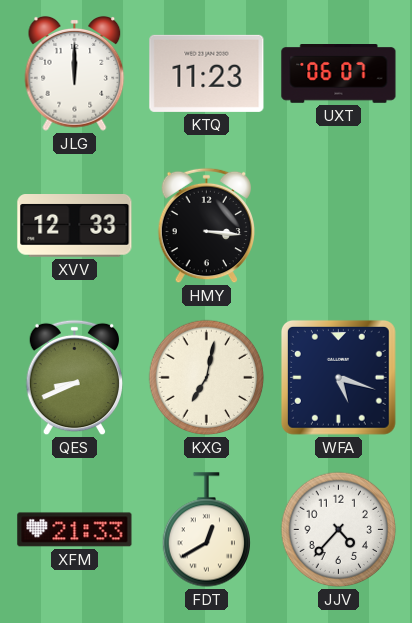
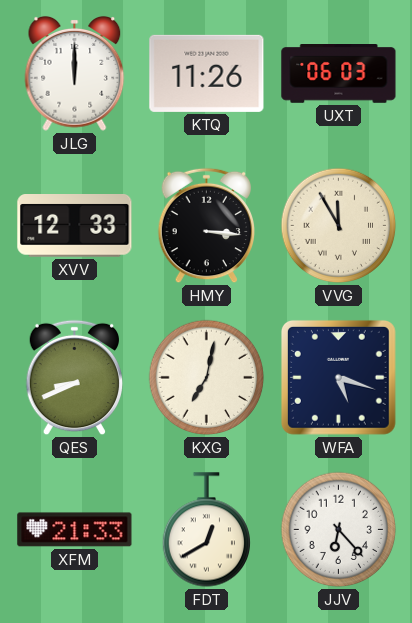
KTQ: 11:23 -> 11:26
UXT: 06:07 -> 06:03
VVG: none -> 11:55
JJV: 4:37 -> 6:23
